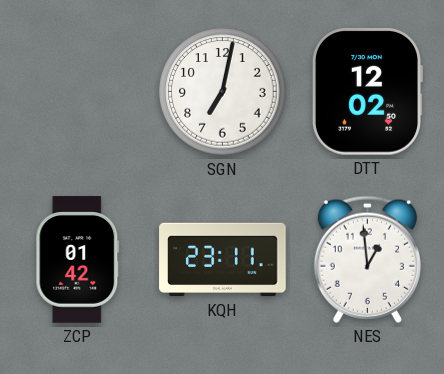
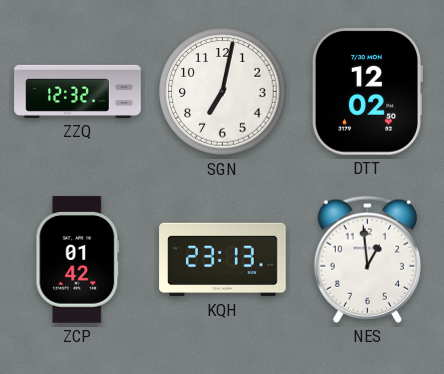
ZZQ: none -> 12:32
KQH: 23:11 -> 23:13
